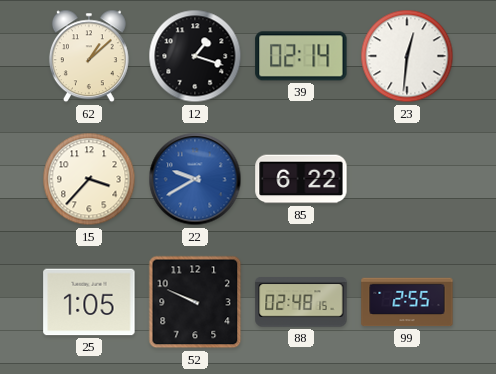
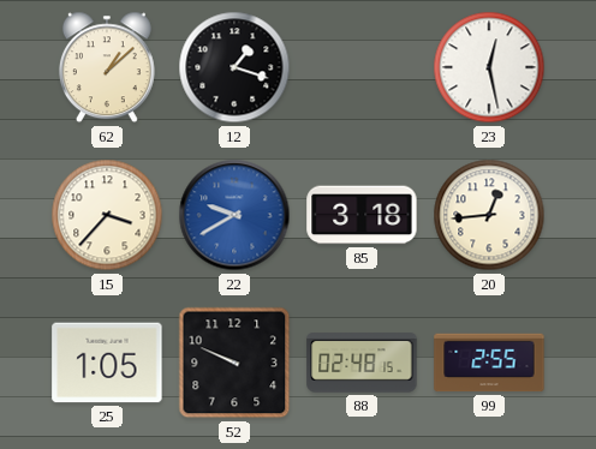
39: 02:14 -> none
23: 12:31 -> 12:28
85: 6:22 -> 3:18
20: none -> 12:44
